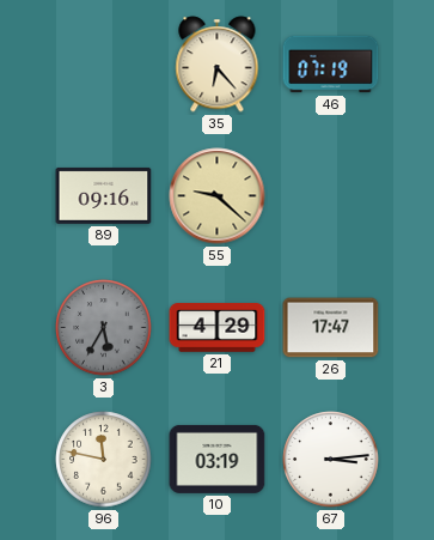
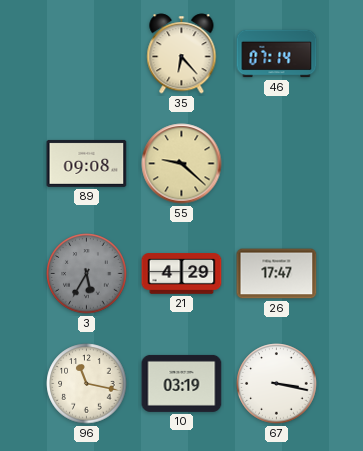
46: 07:19 -> 07:14
89: 09:16 -> 09:08
96: 11:47 -> 11:17
67: 3:14 -> 3:17
